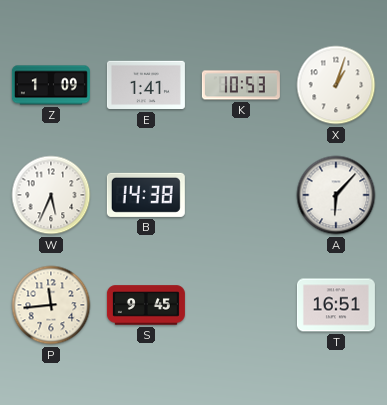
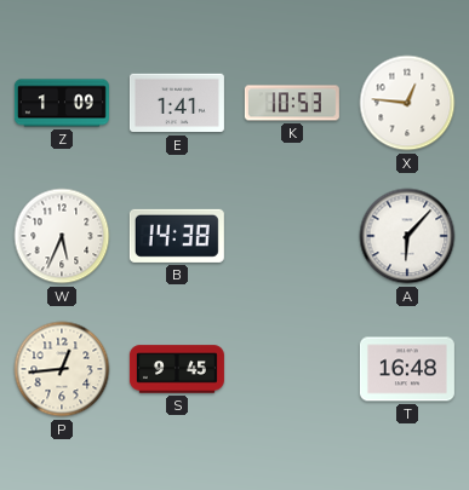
X: 1:03 -> 12:46
P: 11:44 -> 12:44
T: 16:51 -> 16:48
